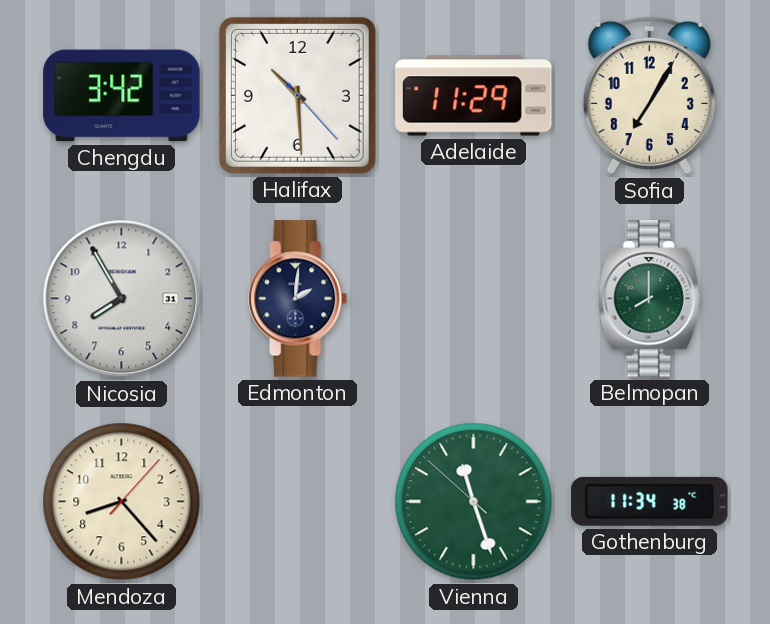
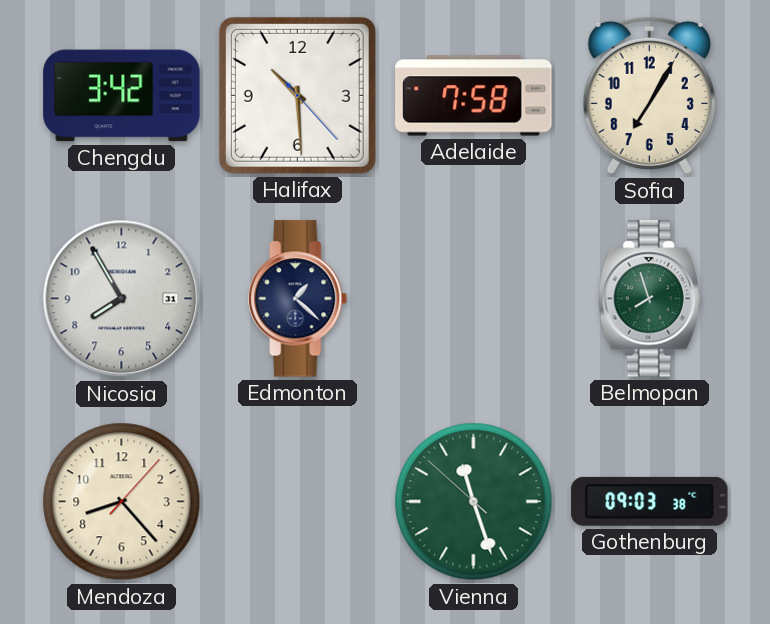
Adelaide: 11:29 -> 7:58
Edmonton: 2:01 -> 1:22
Belmopan: 8:00 -> 7:57
Gothenburg: 11:34 -> 09:03
